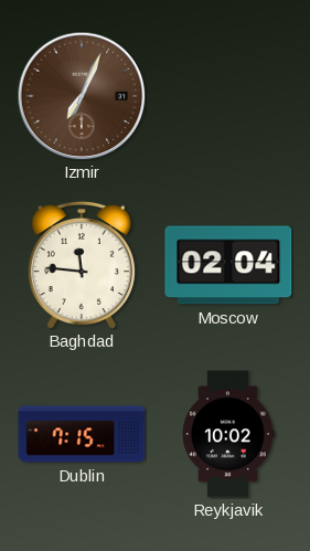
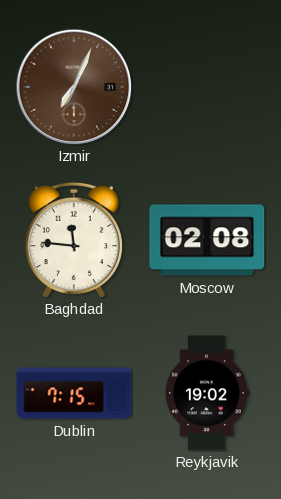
Moscow: 02:04 -> 02:08
Reykjavik: 10:02 -> 19:02
